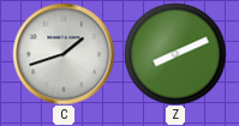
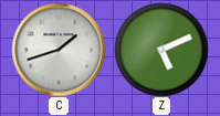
Z: 8:11 -> 5:11
